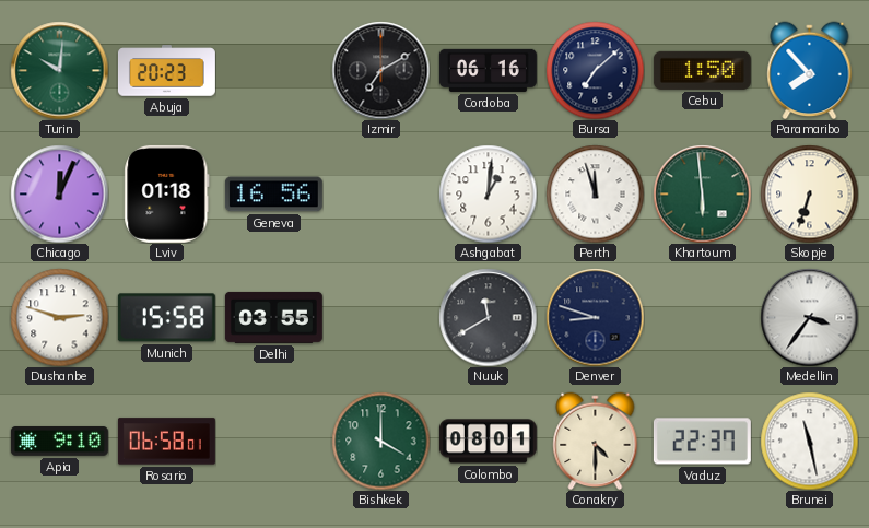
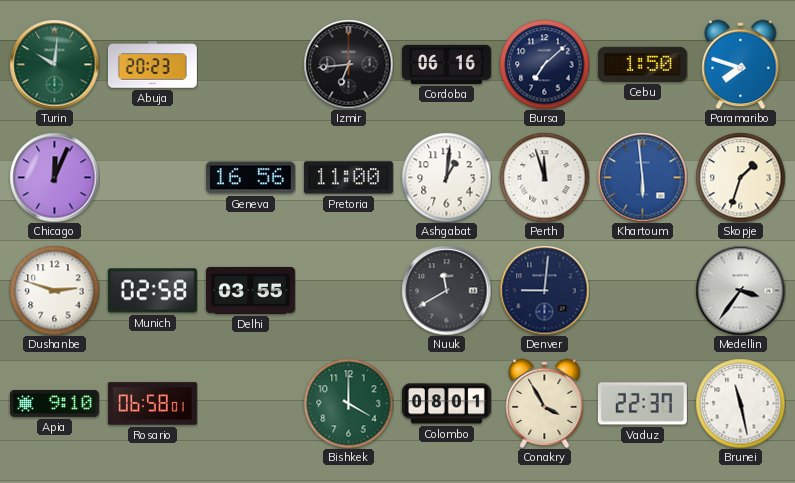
Izmir: 7:10 -> 6:44
Paramaribo: 7:53 -> 7:48
Lviv: 01:18 -> none
Pretoria: none -> 11:00
Khartoum dial: green -> blue
Skopje: 6:33 -> 1:33
Munich: 15:58 -> 02:58
Denver: 8:48 -> 9:01
Conakry: 4:30 -> 3:55
